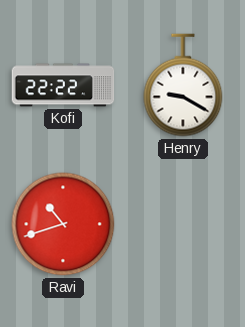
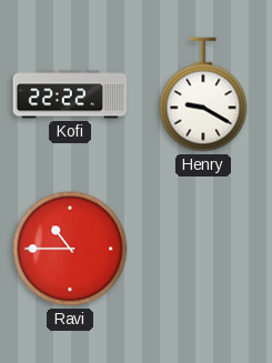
Ravi: 10:42 -> 10:45
